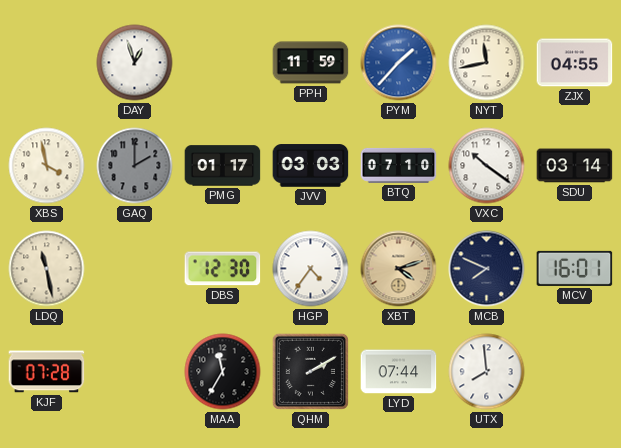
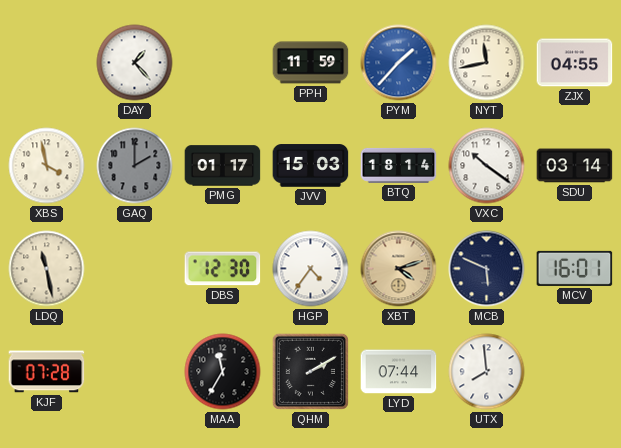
DAY: 12:57 -> 1:23
JVV: 03:03 -> 15:03
BTQ: 07:10 -> 18:14
MCB: 7:49 -> 5:49
